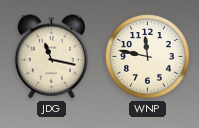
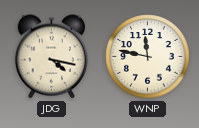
JDG: 11:17 -> 4:17
